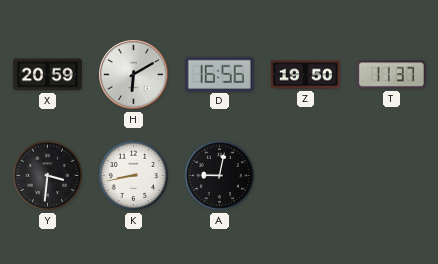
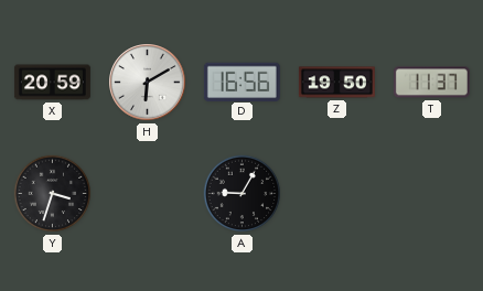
Y: 3:31 -> 3:33
K: 8:43 -> none
A: 9:02 -> 9:05
